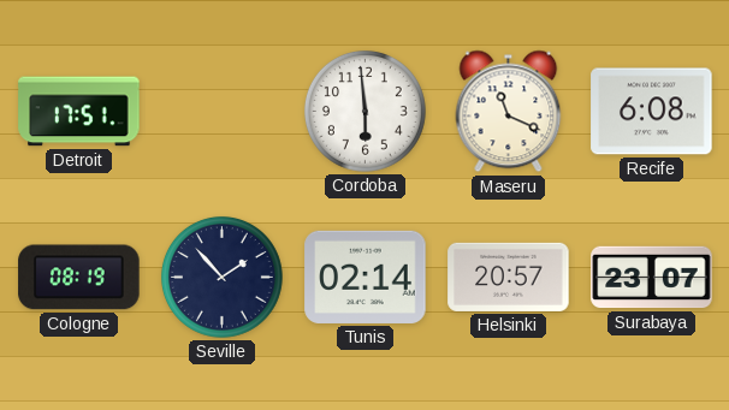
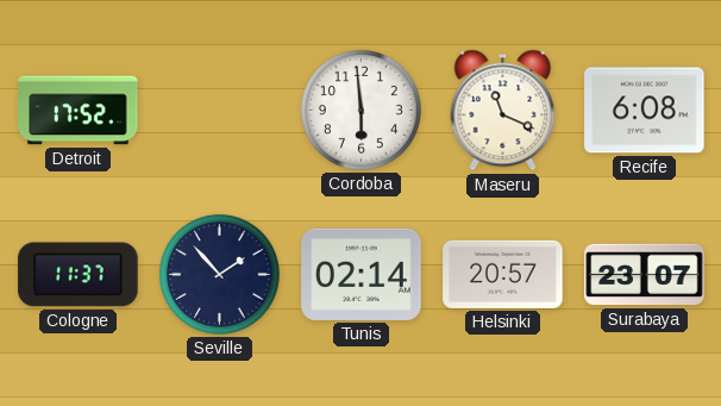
Detroit: 17:51 -> 17:52
Cologne: 08:19 -> 11:37
